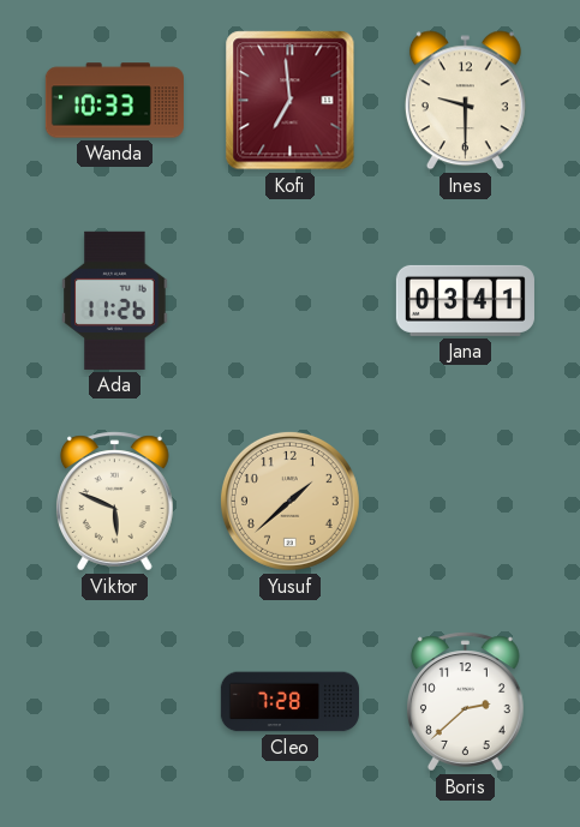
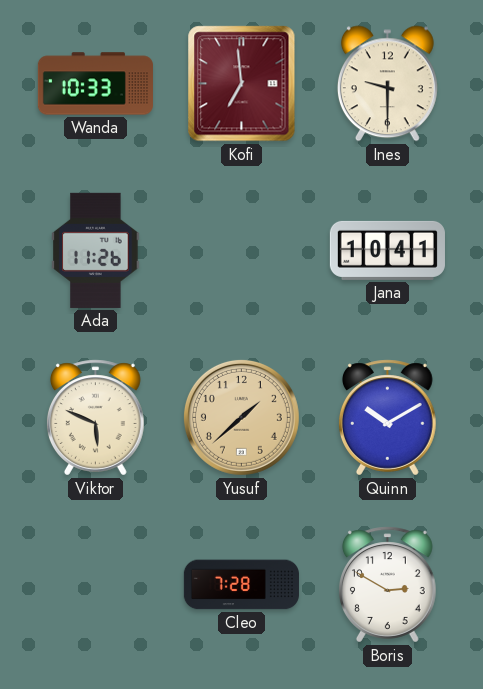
Jana: 03:41 -> 10:41
Quinn: none -> 10:10
Boris: 2:38 -> 2:50
